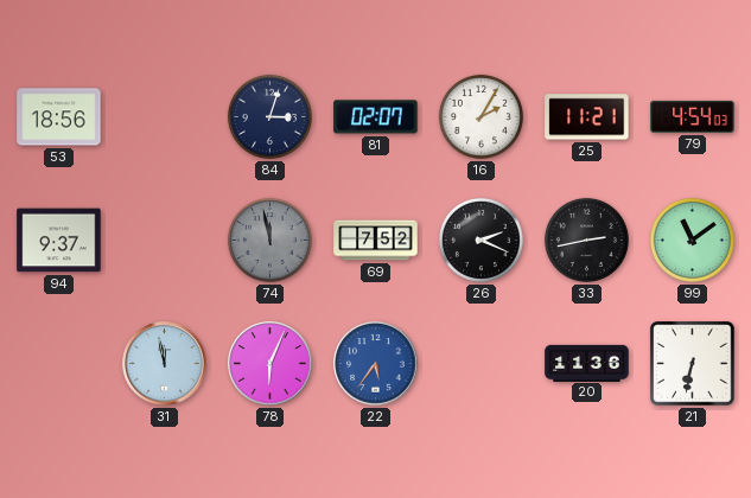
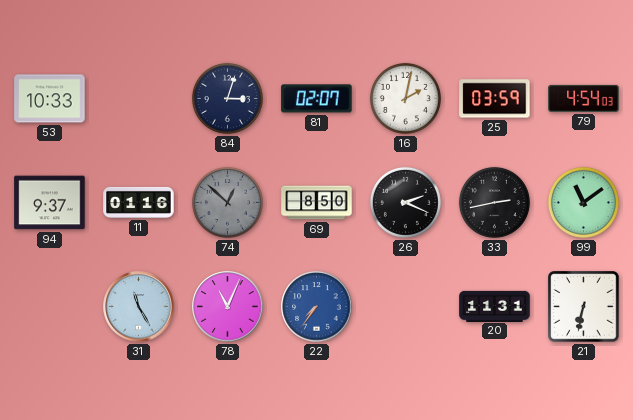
53: 18:56 -> 10:33
16: 2:05 -> 2:02
25: 11:21 -> 03:59
11: none -> 01:16
74: 11:58 -> 12:52
69: 7:52 -> 8:50
31: 11:58 -> 11:25
78: 6:04 -> 11:04
22: 5:36 -> 7:36
20: 11:36 -> 11:31
